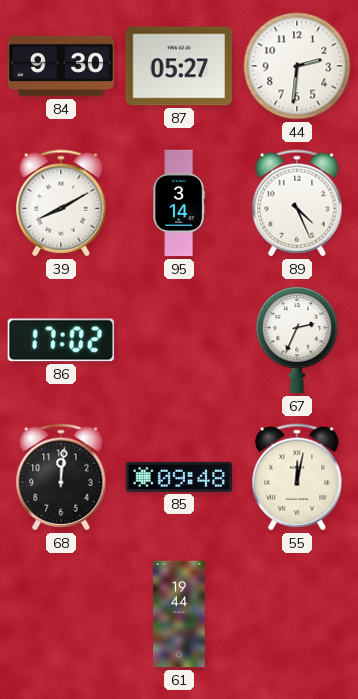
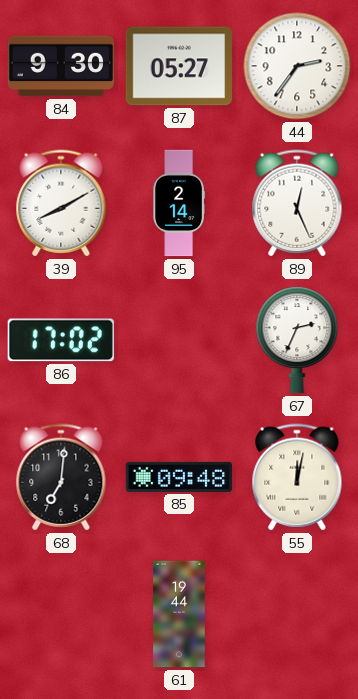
44: 2:31 -> 2:36
95: 3:14 -> 2:14
89: 4:26 -> 12:26
68: 12:01 -> 7:01
